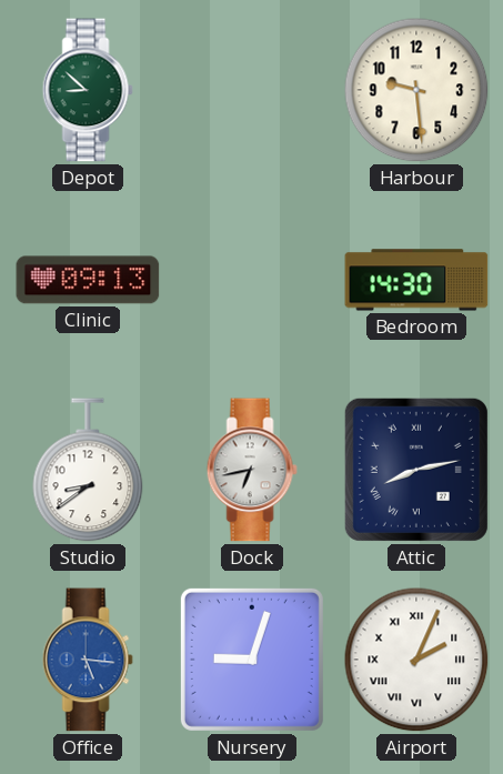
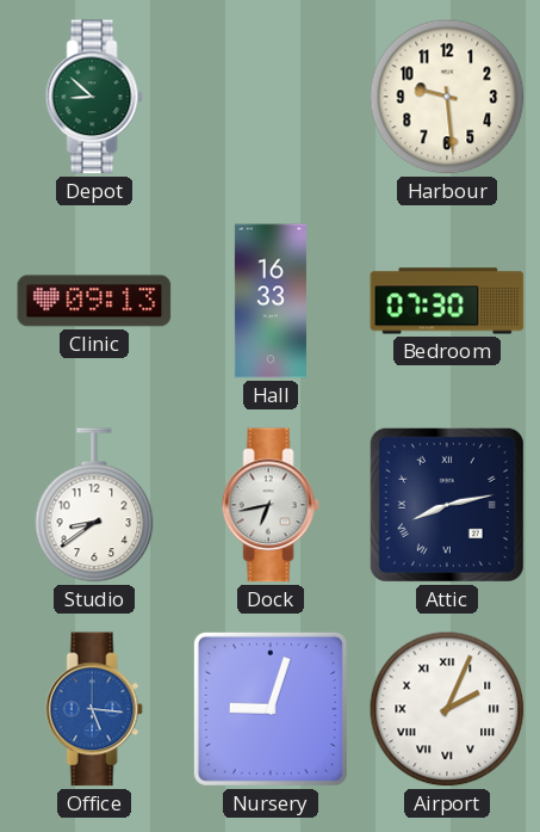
Hall: none -> 16:33
Bedroom: 14:30 -> 07:30
